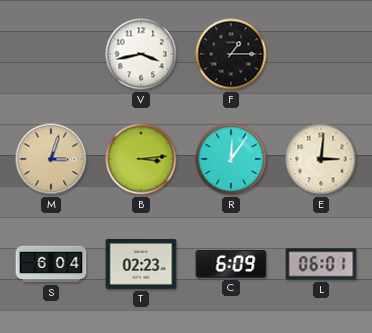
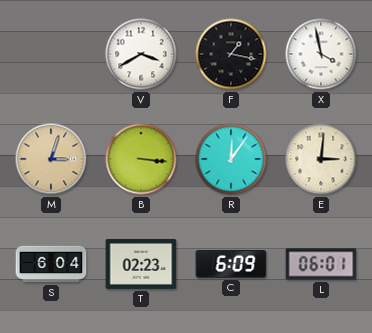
V: 3:43 -> 3:40
F: 1:15 -> 1:17
X: none -> 3:58
B: 3:14 -> 3:16
